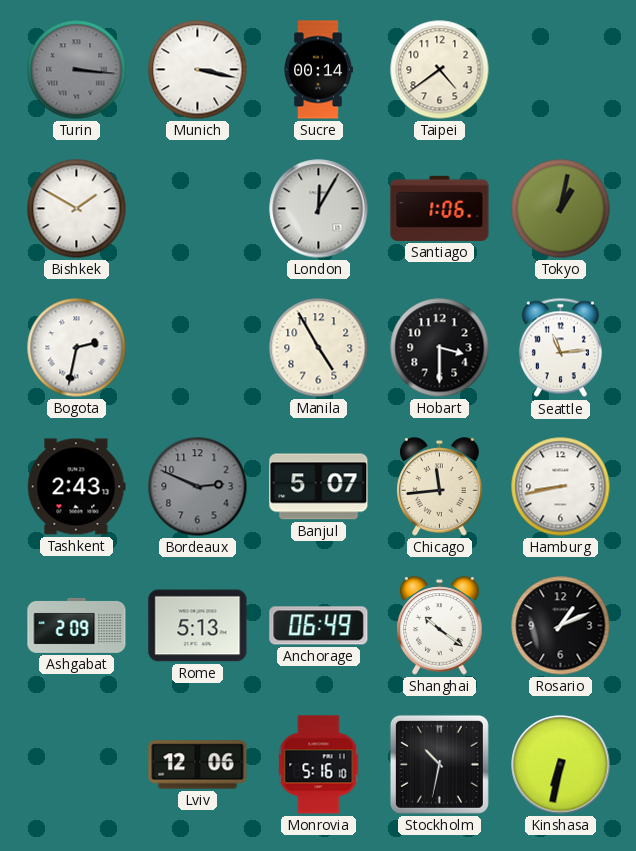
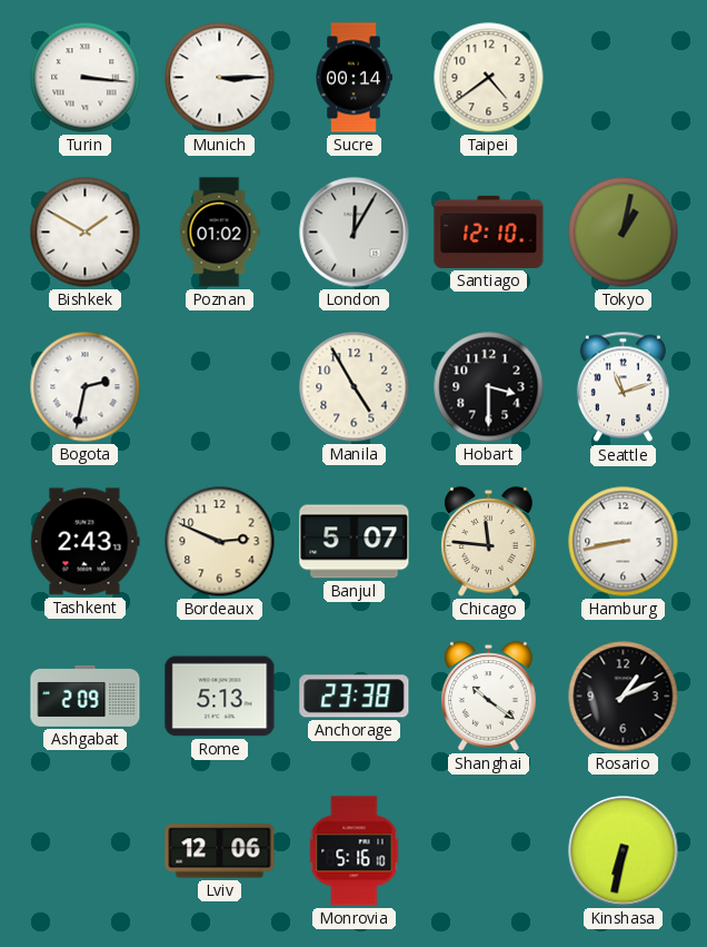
Turin dial: grey -> white
Munich: 3:17 -> 3:15
Poznan: none -> 01:02
Santiago: 1:06 -> 12:10
Seattle: 11:14 -> 11:12
Bordeaux dial: grey -> cream
Chicago: 11:44 -> 11:46
Anchorage: 06:49 -> 23:38
Stockholm: 10:32 -> none
